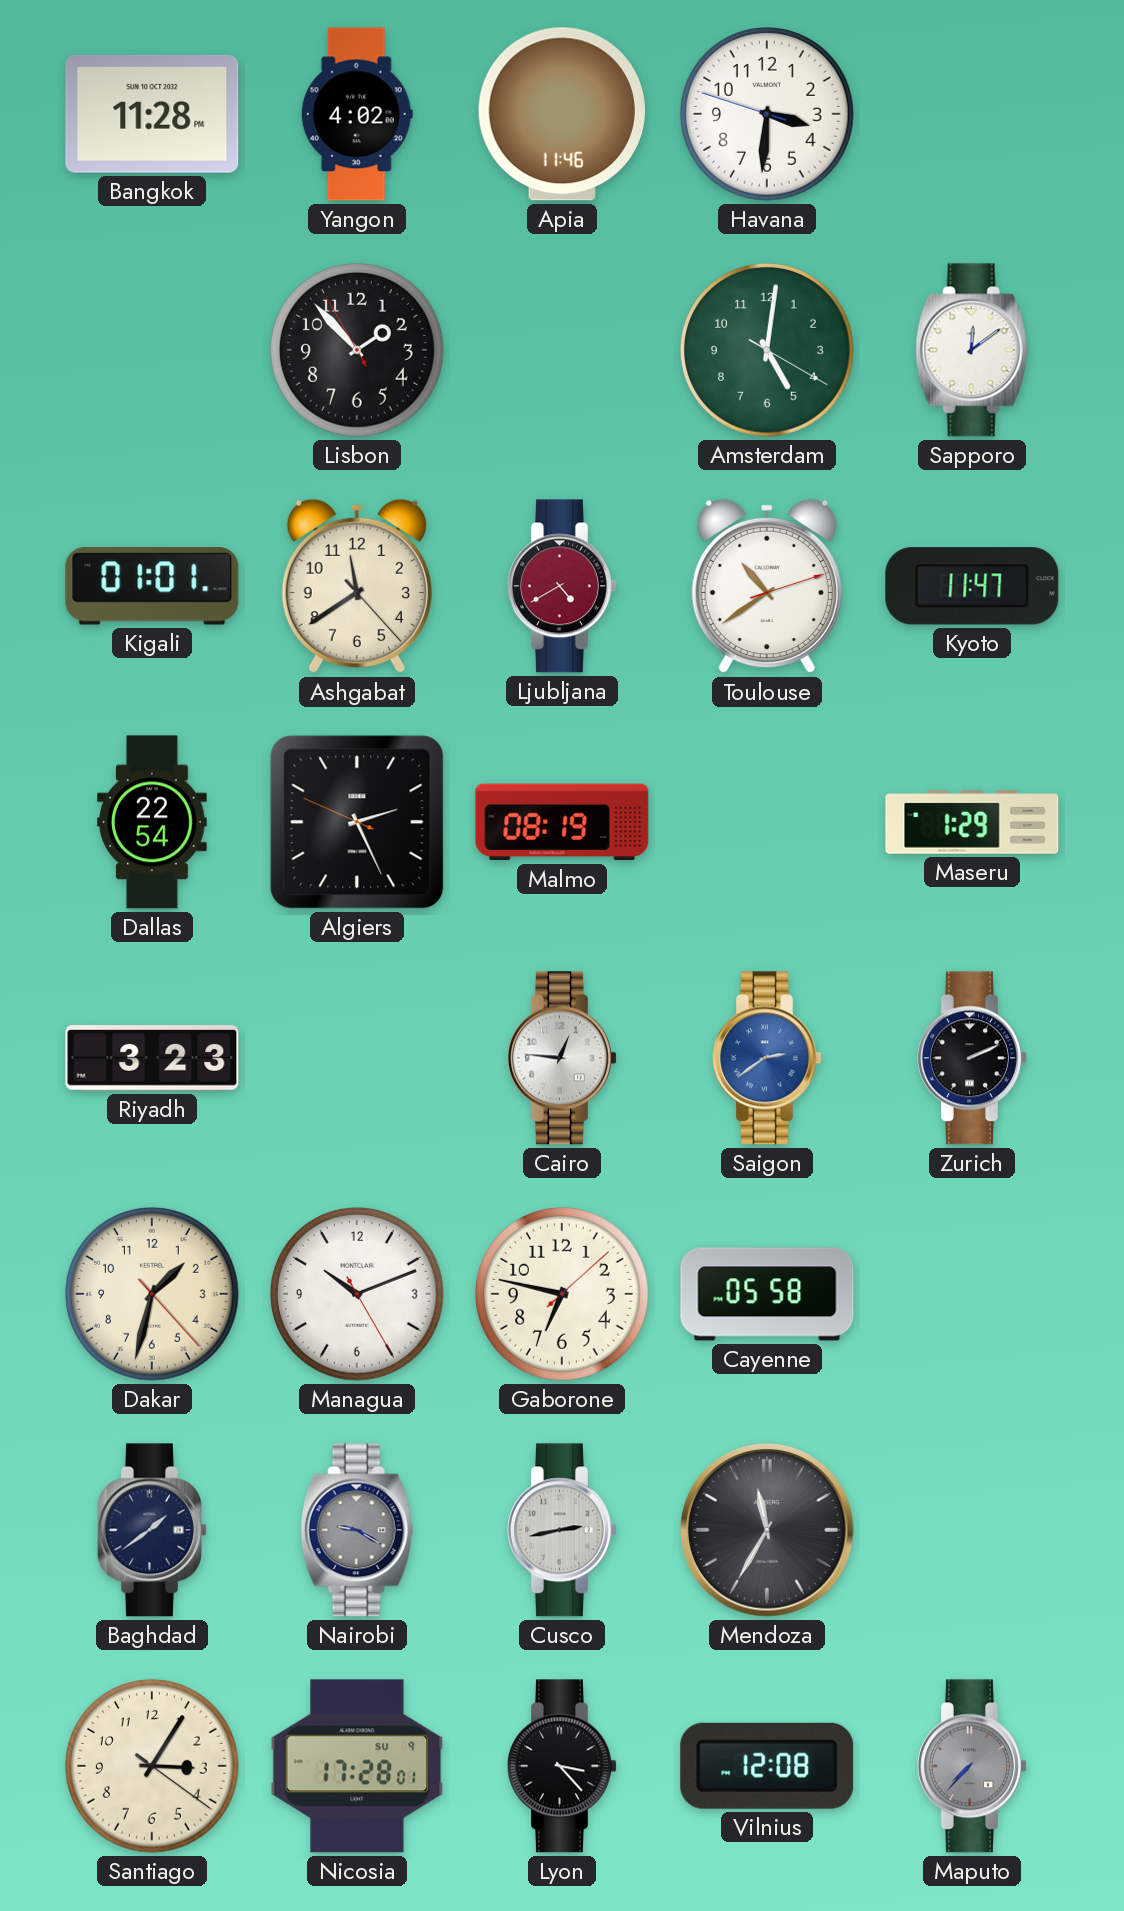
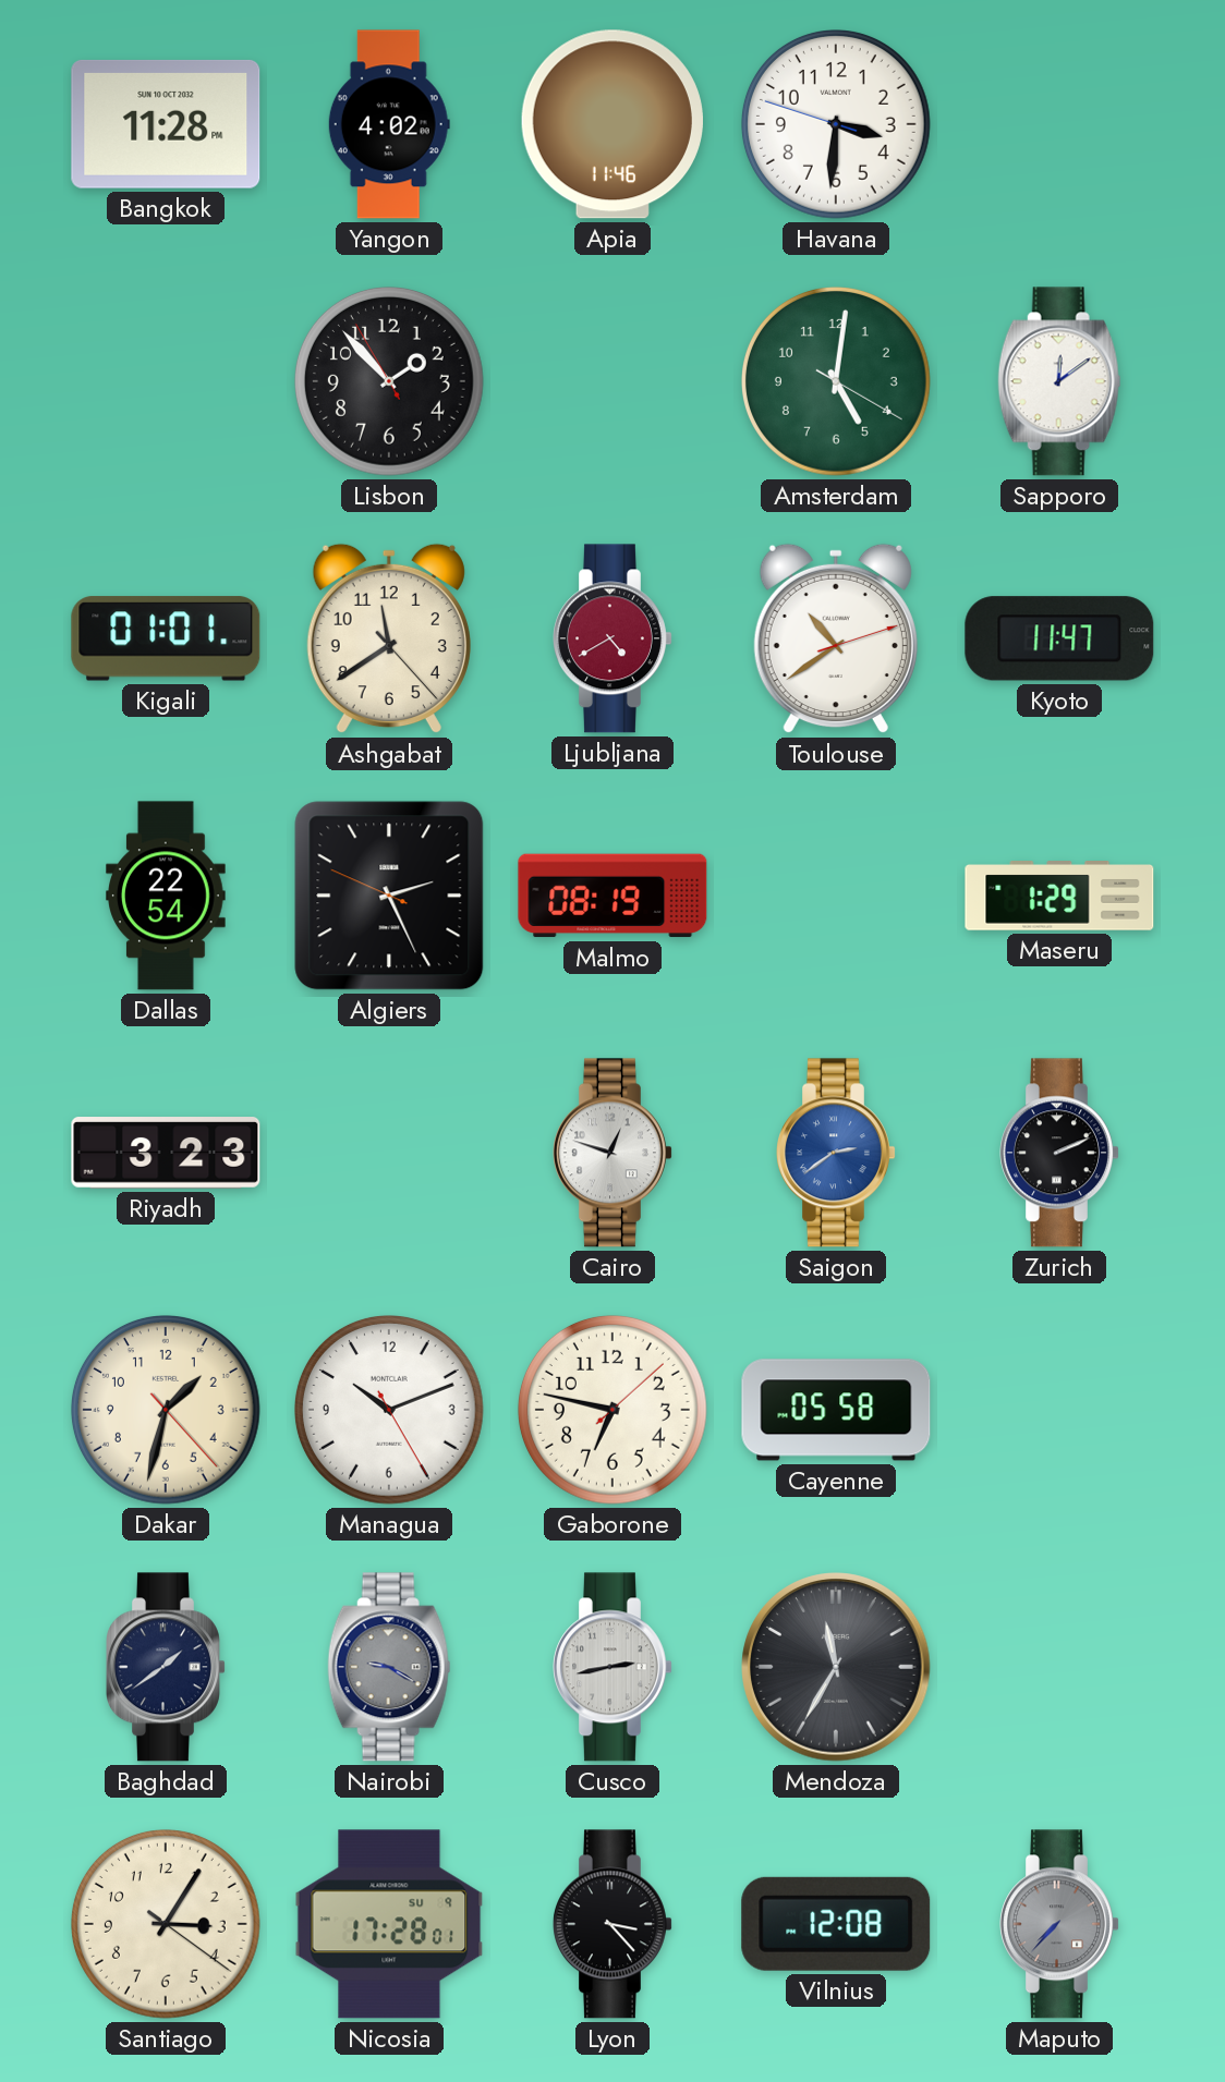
Cairo: 12:46 -> 12:48
